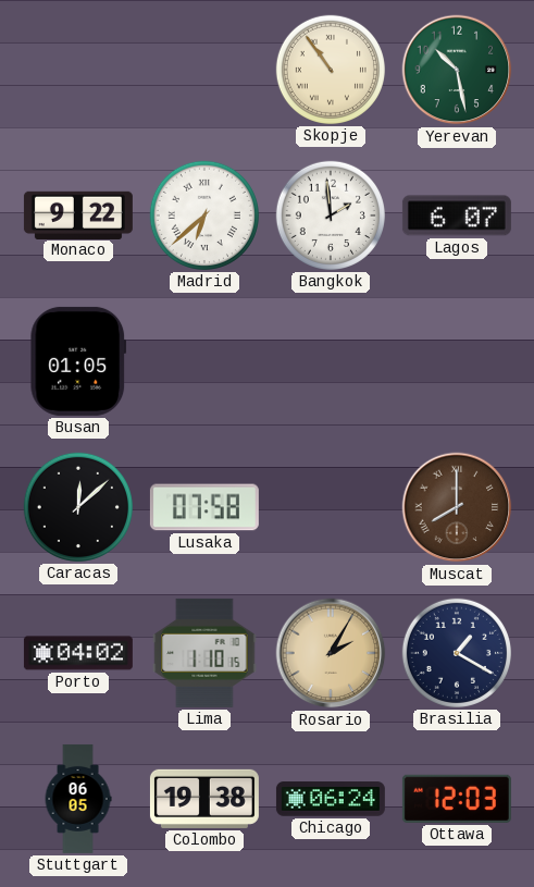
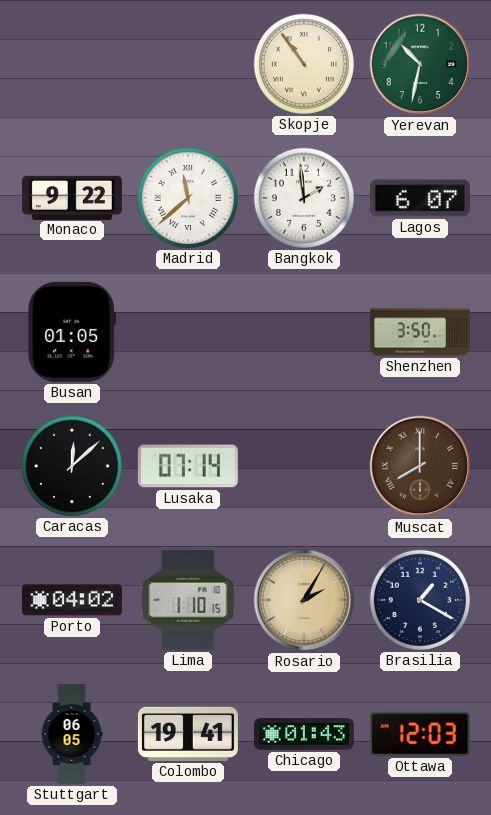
Yerevan: 10:28 -> 10:32
Madrid: 6:38 -> 11:38
Shenzhen: none -> 3:50
Lusaka: 07:58 -> 07:14
Colombo: 19:38 -> 19:41
Chicago: 06:24 -> 01:43
